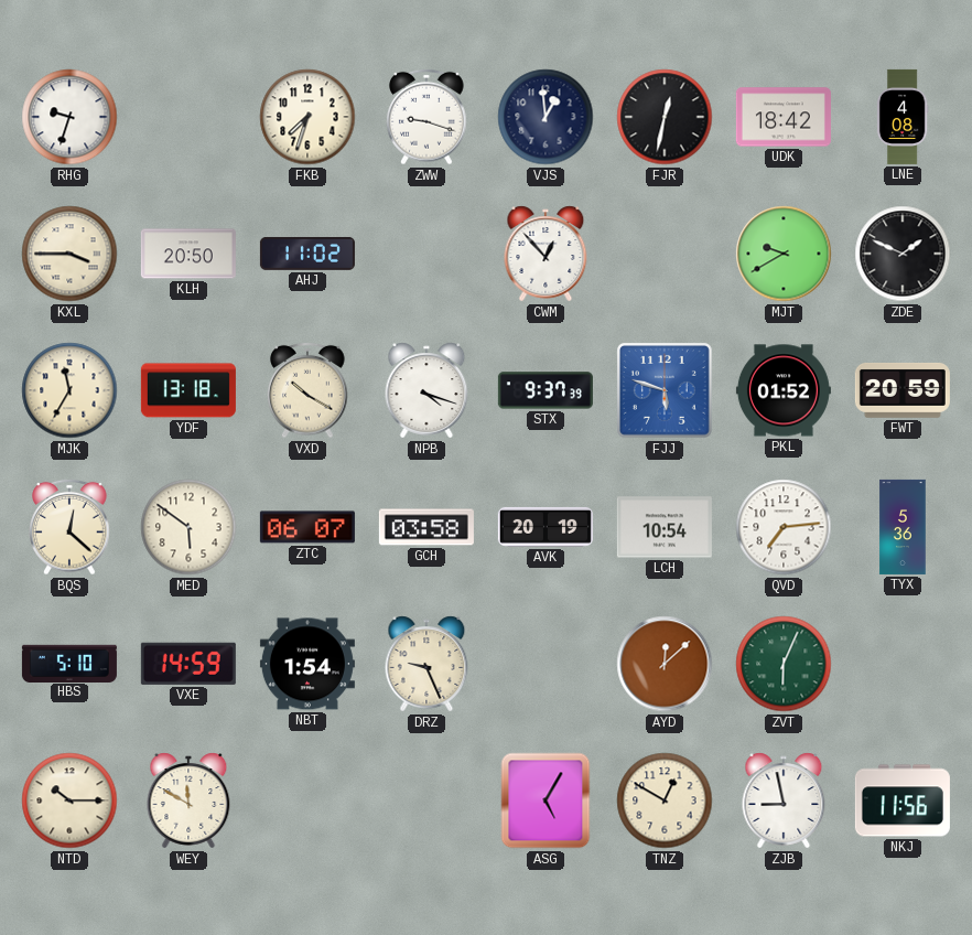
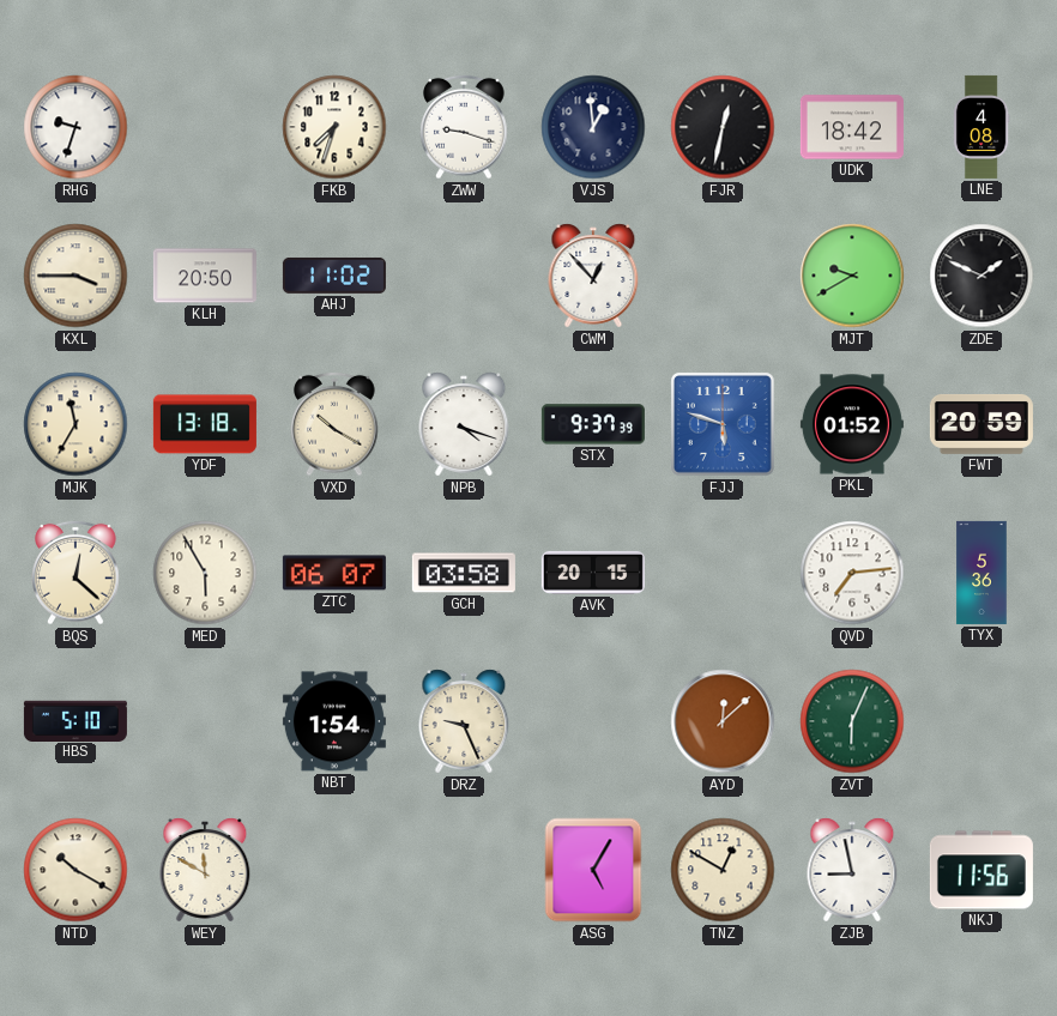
MED: 5:51 -> 5:55
AVK: 20:19 -> 20:15
LCH: 10:54 -> none
VXE: 14:59 -> none
NTD: 10:15 -> 10:20
